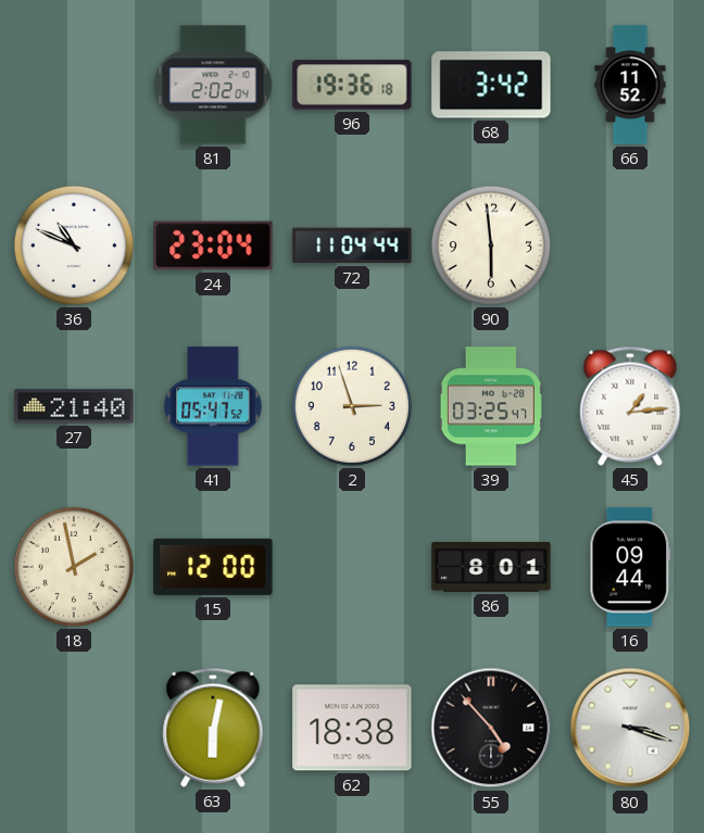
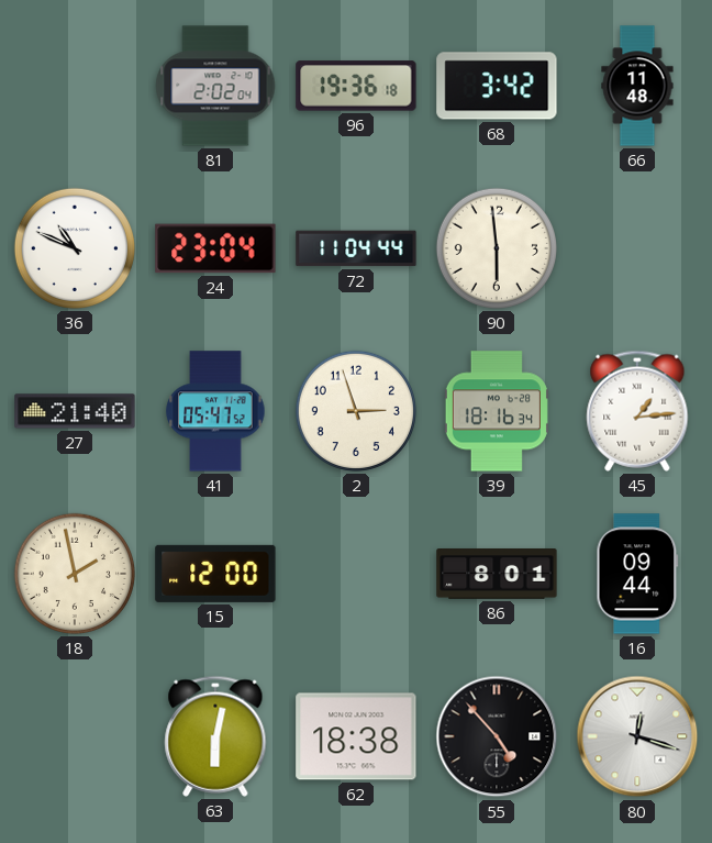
66: 11:52 -> 11:48
39: 03:25 -> 18:16
80: 3:18 -> 12:18
